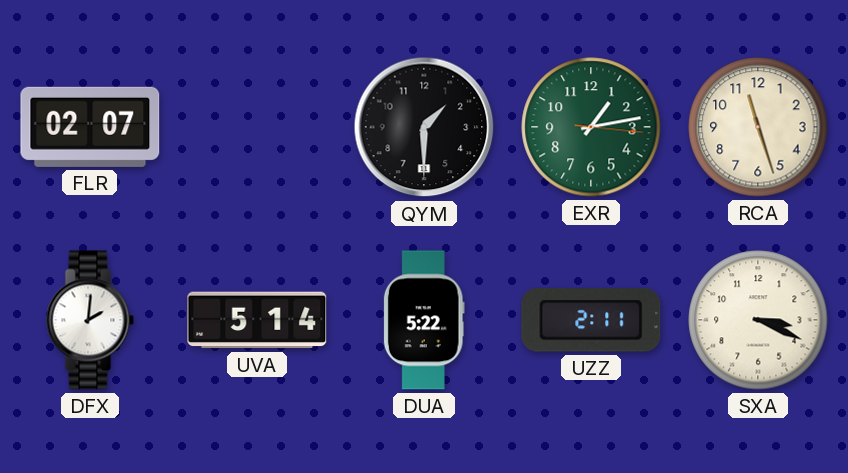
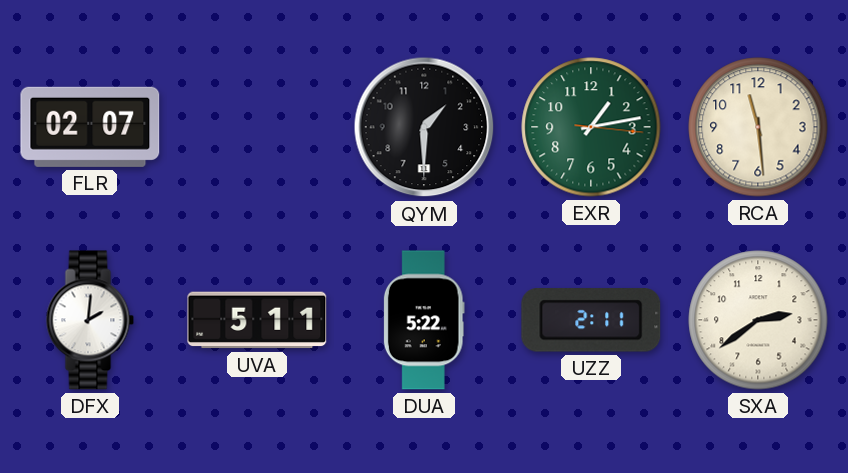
RCA: 11:27 -> 11:29
UVA: 5:14 -> 5:11
SXA: 3:19 -> 2:39
